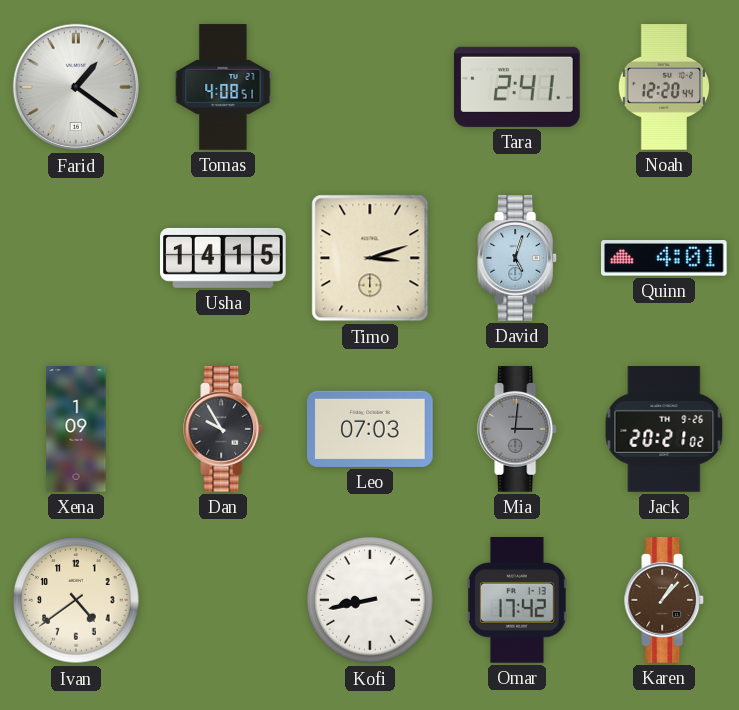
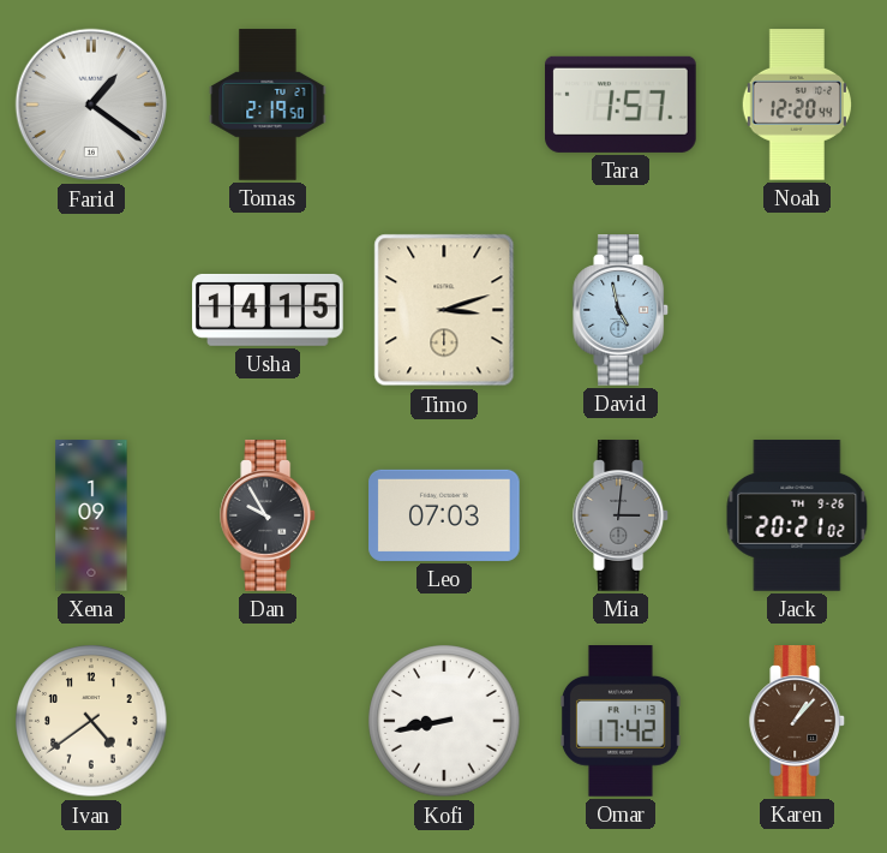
Tomas: 4:08 -> 2:19
Tara: 2:41 -> 1:57
David: 5:03 -> 4:58
Quinn: 4:01 -> none
